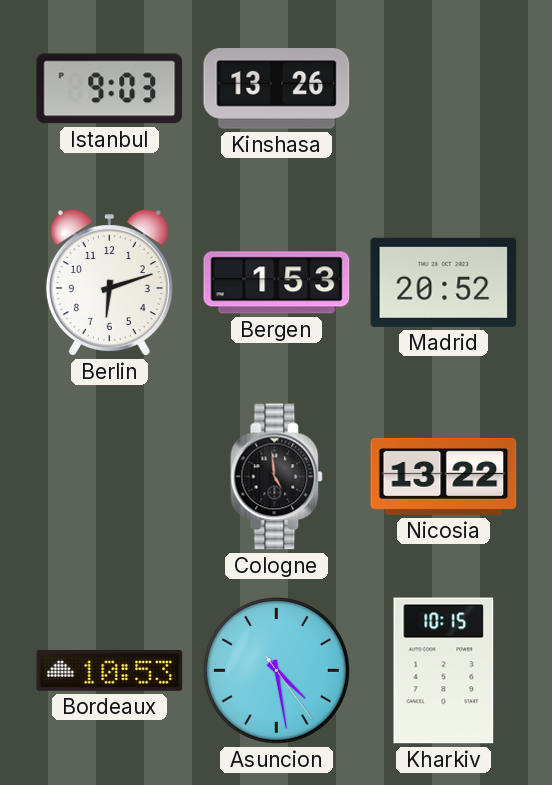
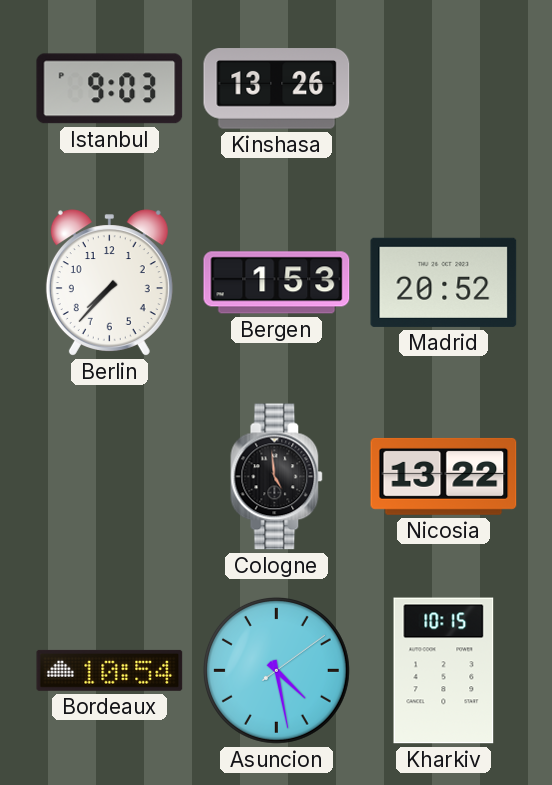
Berlin: 6:12 -> 7:37
Bordeaux: 10:53 -> 10:54
Asuncion: 4:28:24 -> 4:28:09
